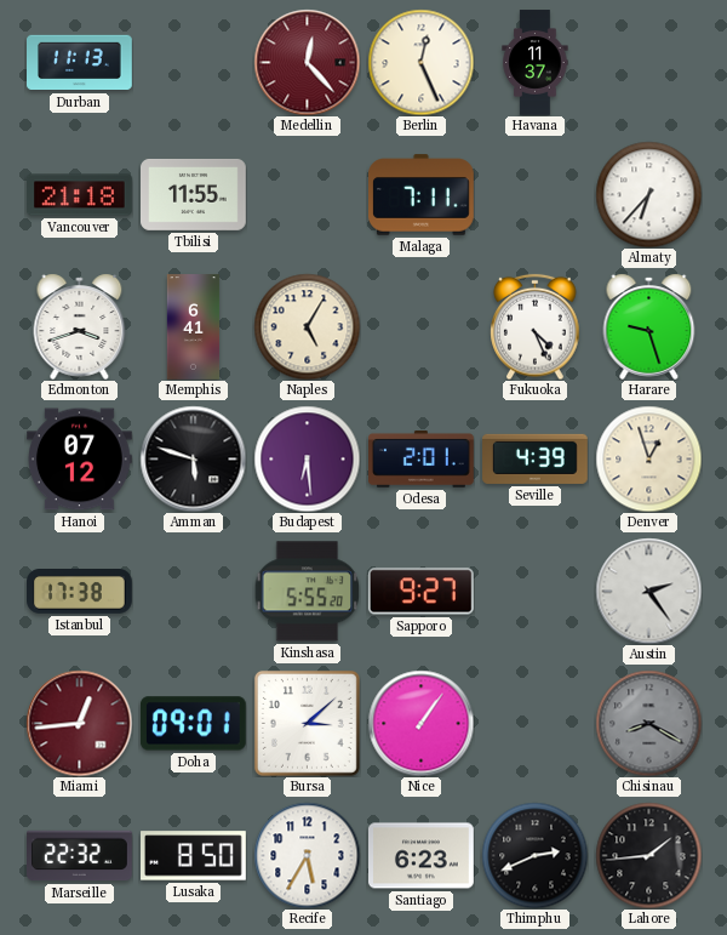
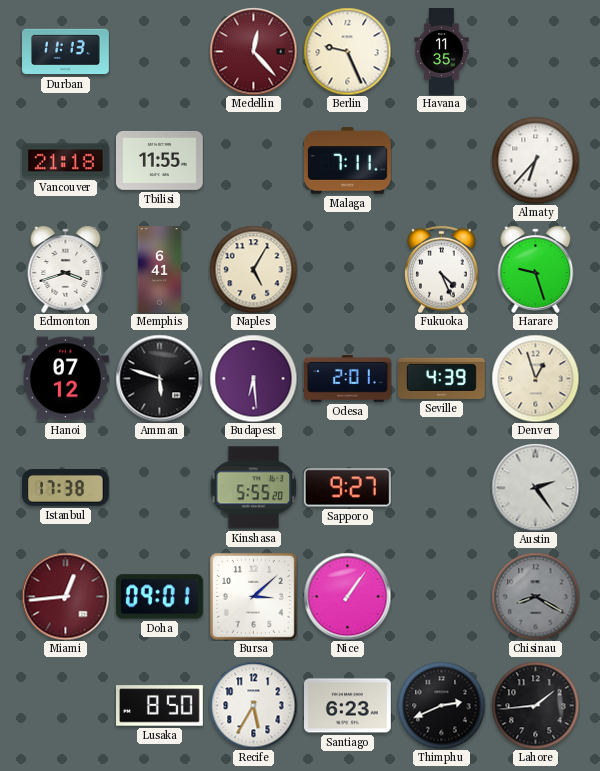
Berlin: 12:26 -> 9:26
Havana: 11:37 -> 11:35
Marseille: 22:32 -> none
